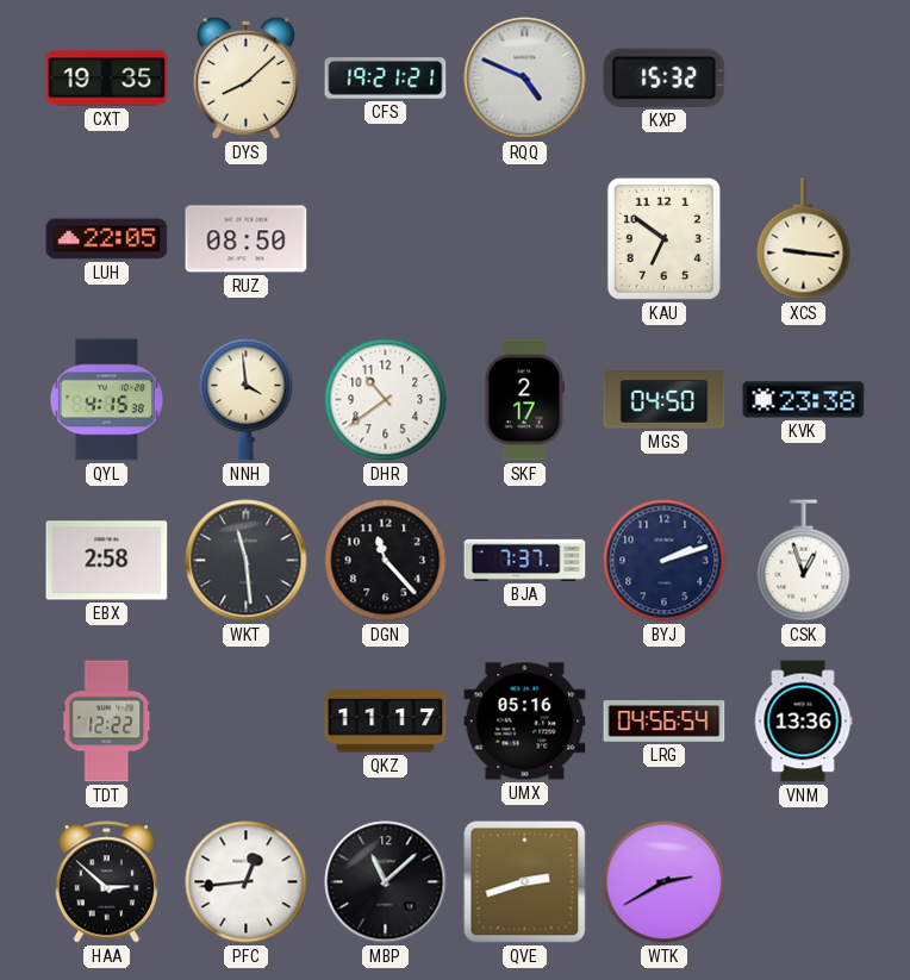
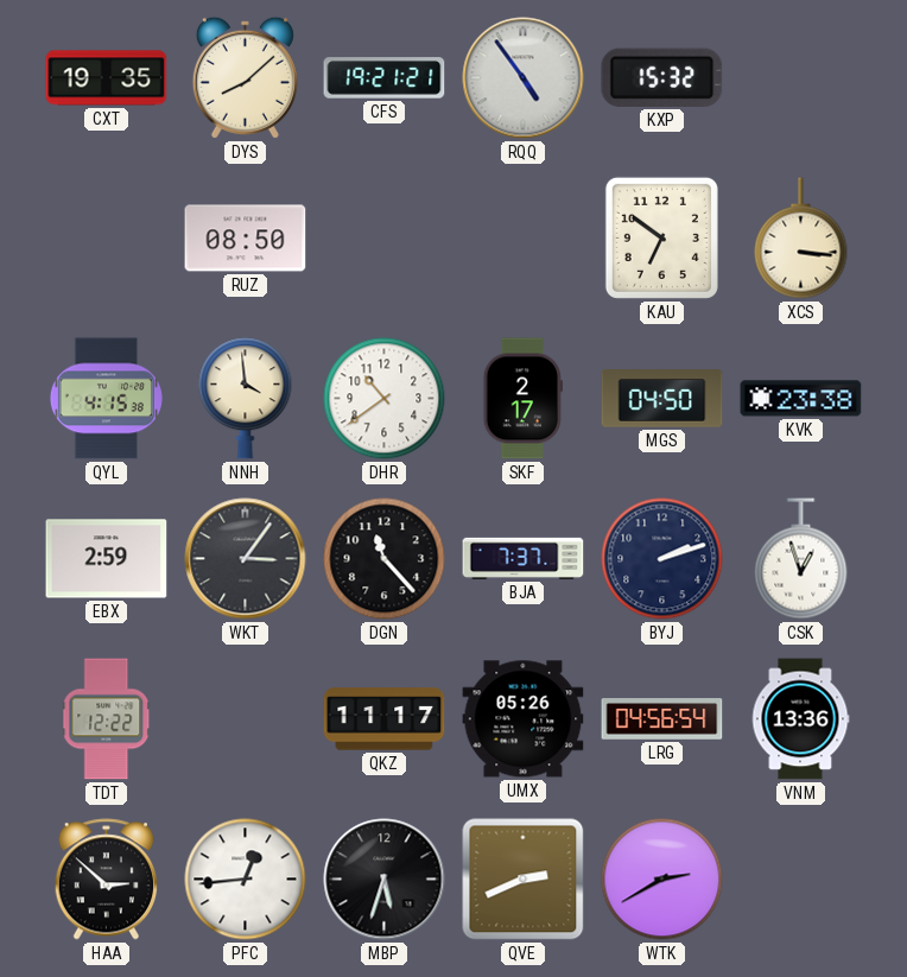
RQQ: 4:49 -> 4:54
LUH: 22:05 -> none
XCS: 9:16 -> 3:16
EBX: 2:58 -> 2:59
WKT: 11:29 -> 3:06
UMX: 05:16 -> 05:26
MBP: 11:08 -> 5:33
QVE: 2:42 -> 2:41
